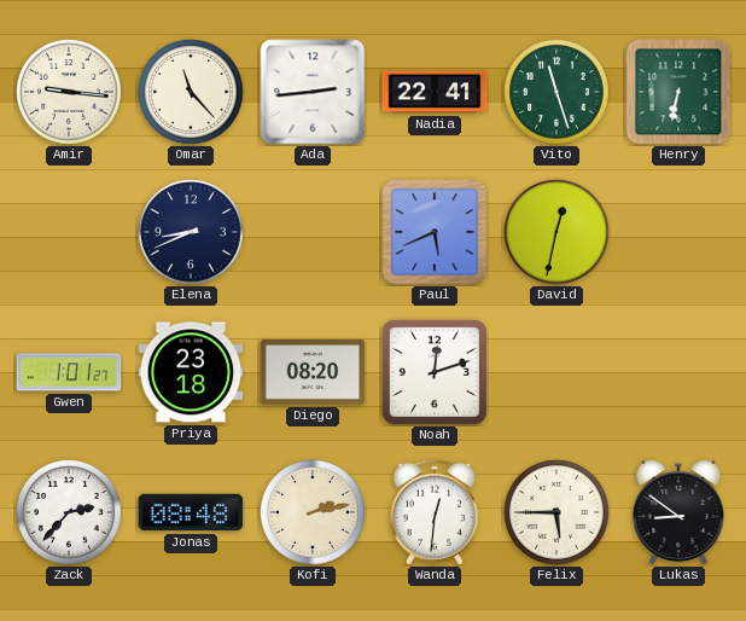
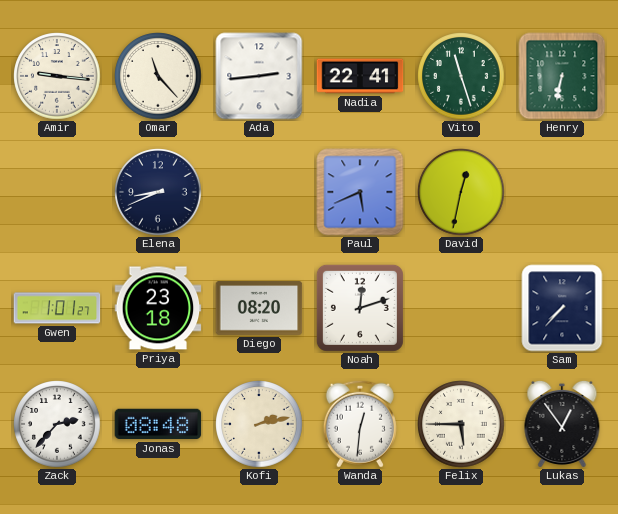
Sam: none -> 7:37
Lukas: 8:51 -> 12:54
